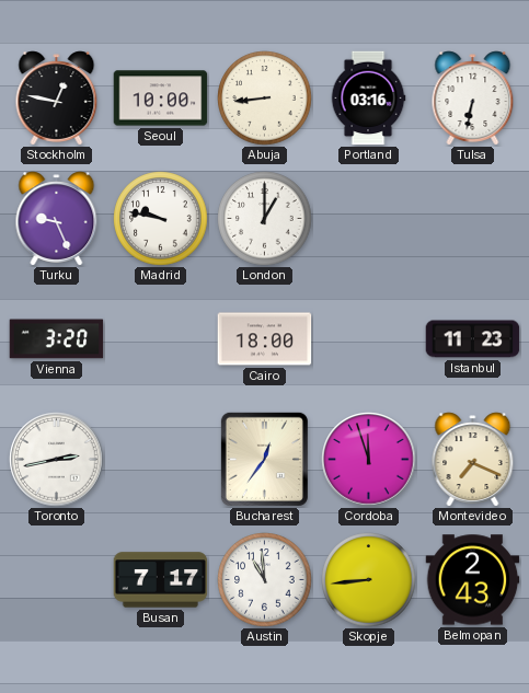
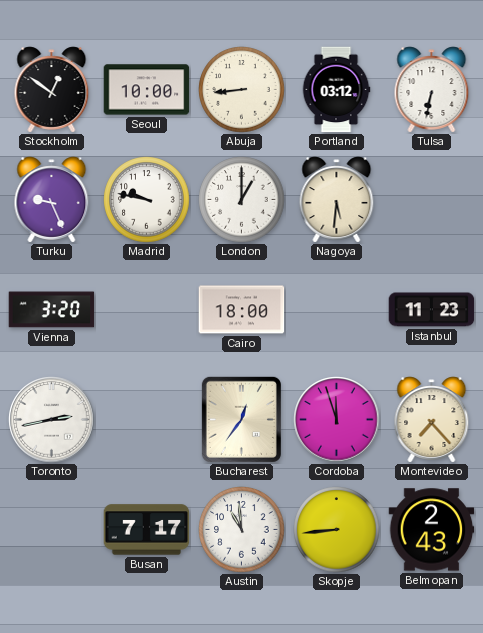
Stockholm: 12:47 -> 12:51
Portland: 03:16 -> 03:12
Nagoya: none -> 5:31
Montevideo: 7:19 -> 7:23
